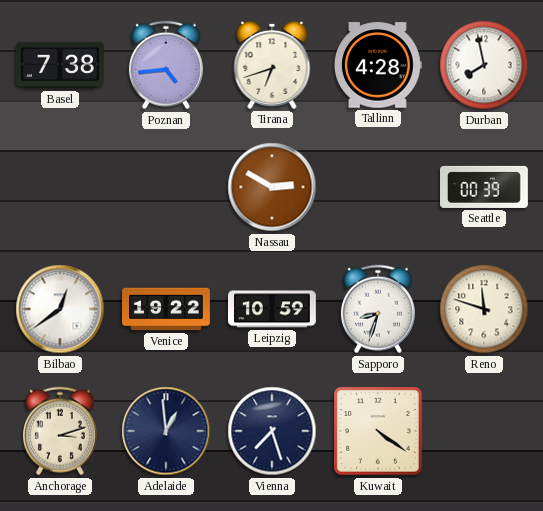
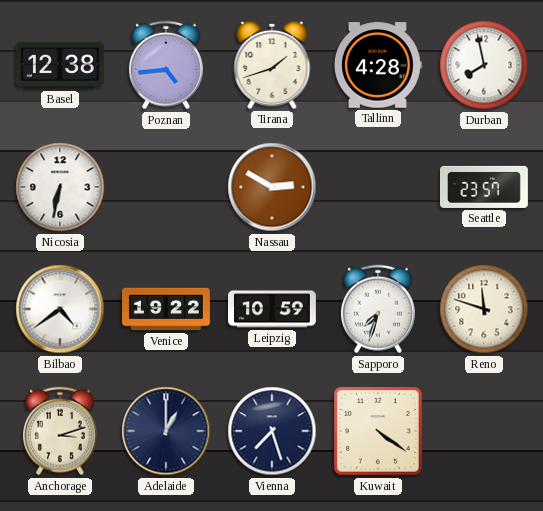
Basel: 7:38 -> 12:38
Tirana: 6:42 -> 1:42
Nicosia: none -> 6:32
Seattle: 00:39 -> 23:57
Bilbao: 12:39 -> 4:39
Sapporo: 8:33 -> 7:33
Adelaide: 12:59 -> 1:00
